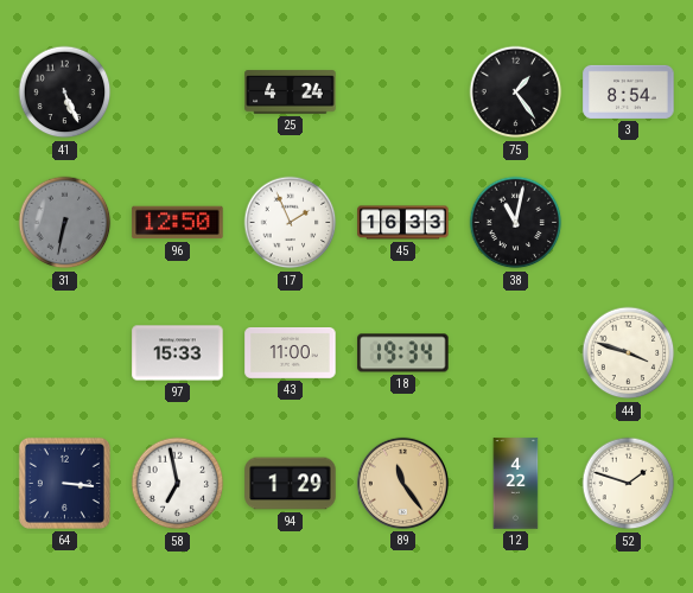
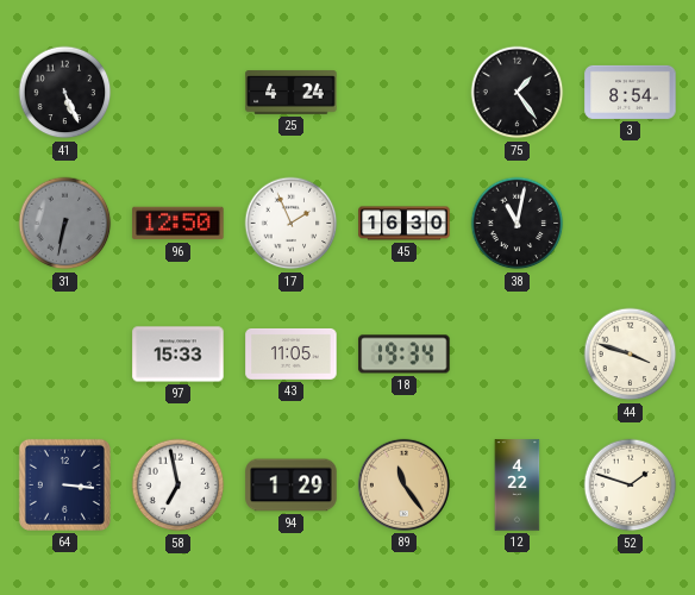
45: 16:33 -> 16:30
43: 11:00 -> 11:05
